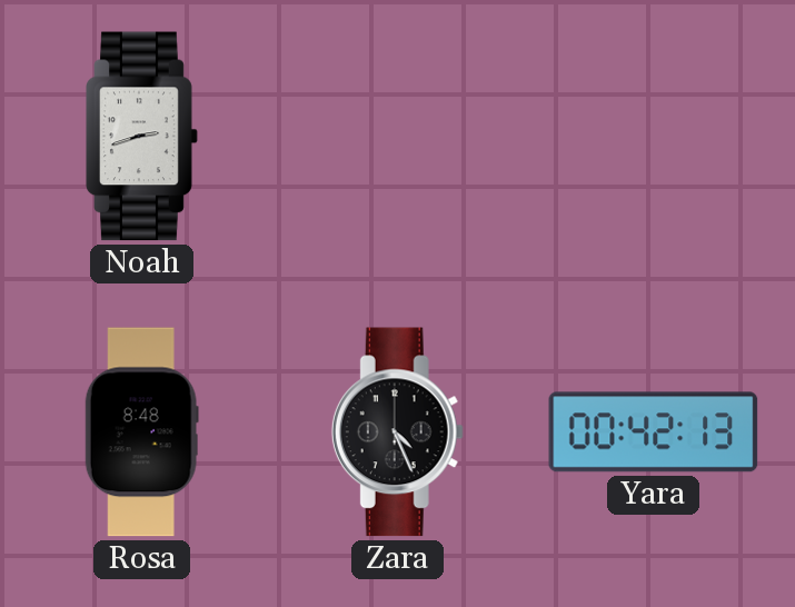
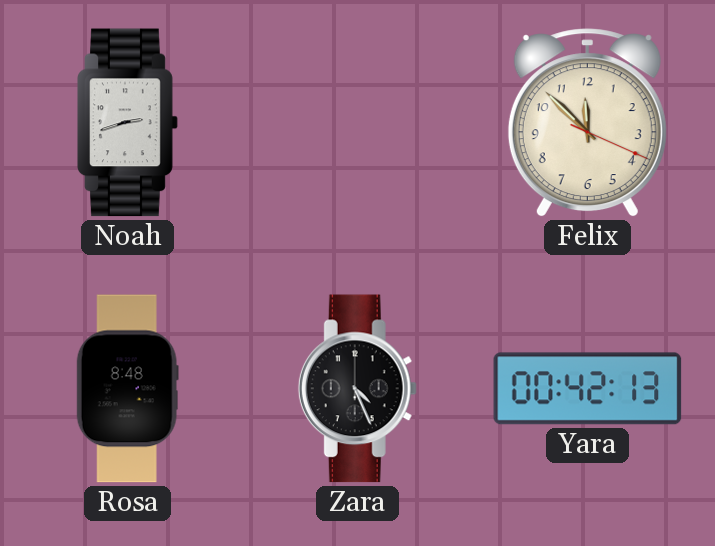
Felix: none -> 11:52
